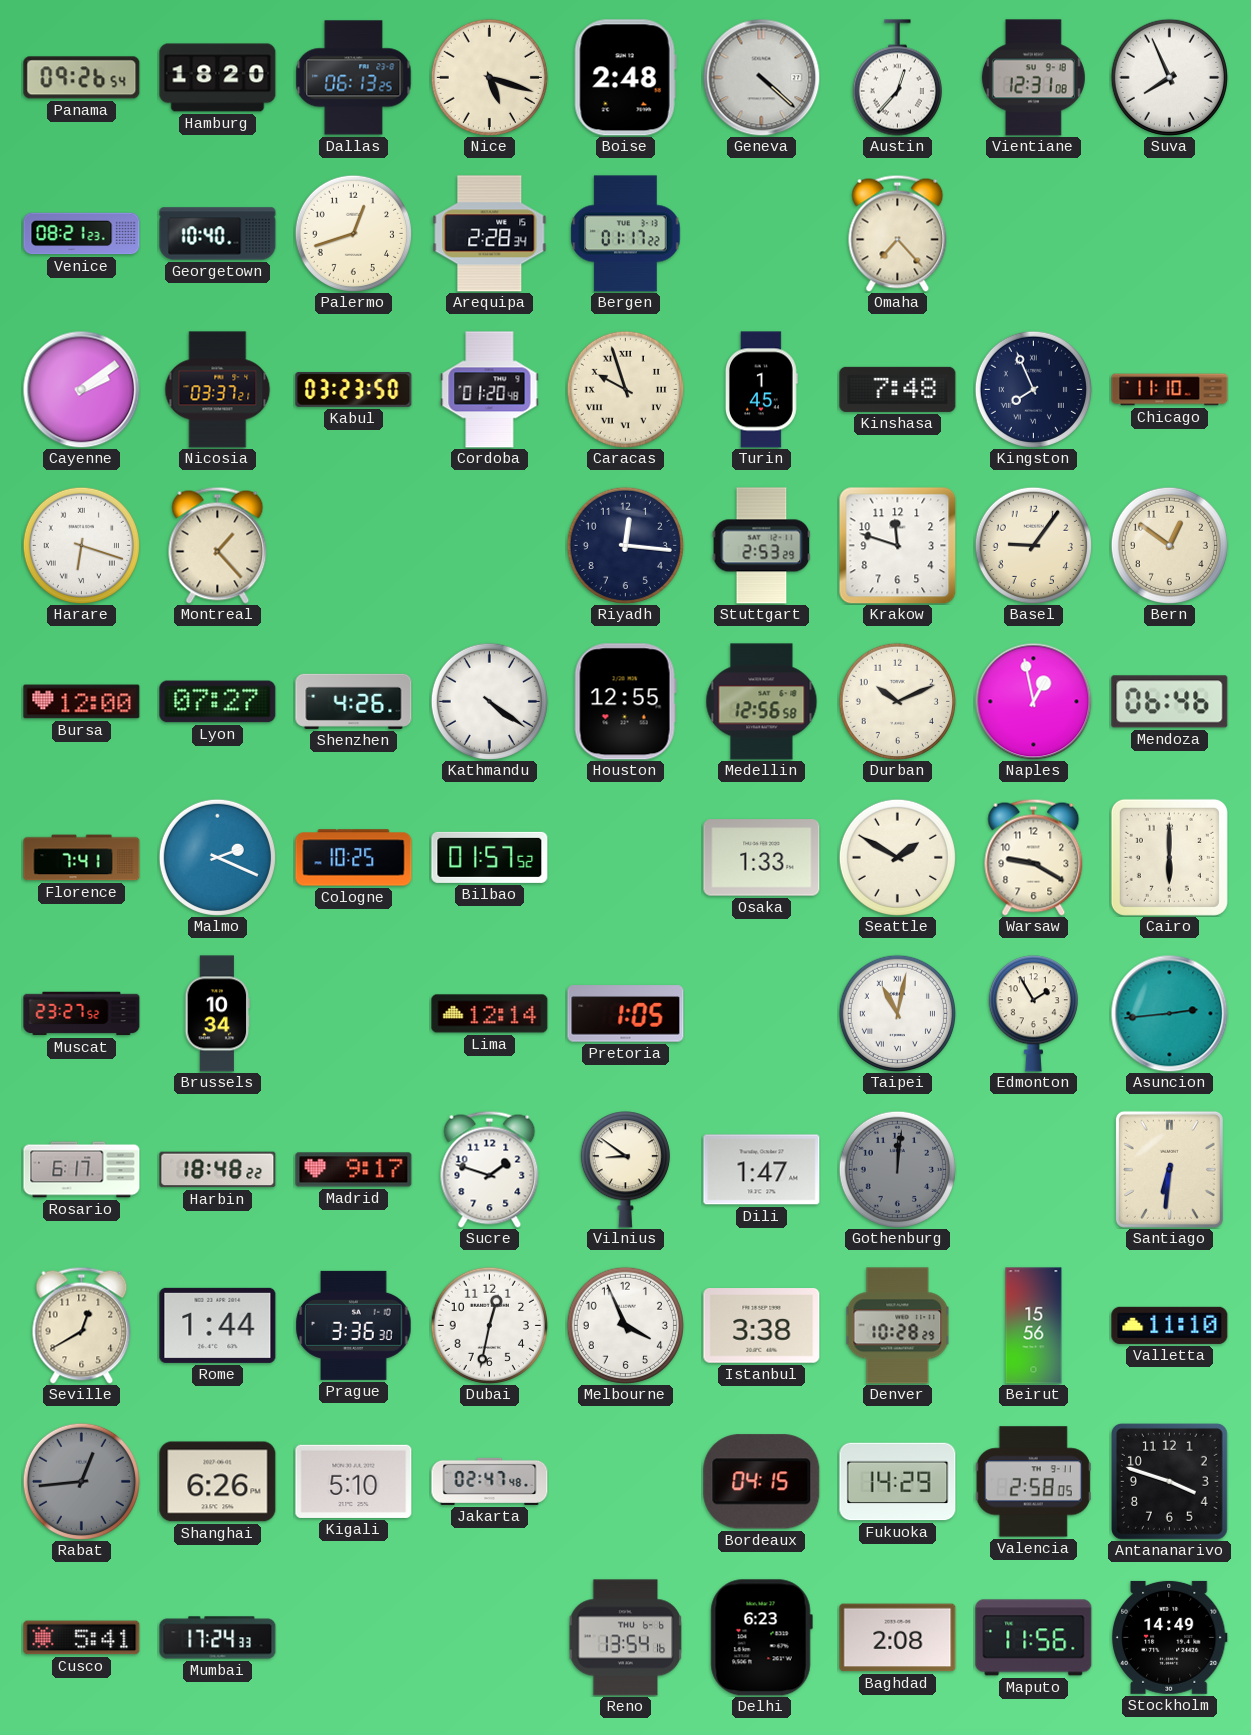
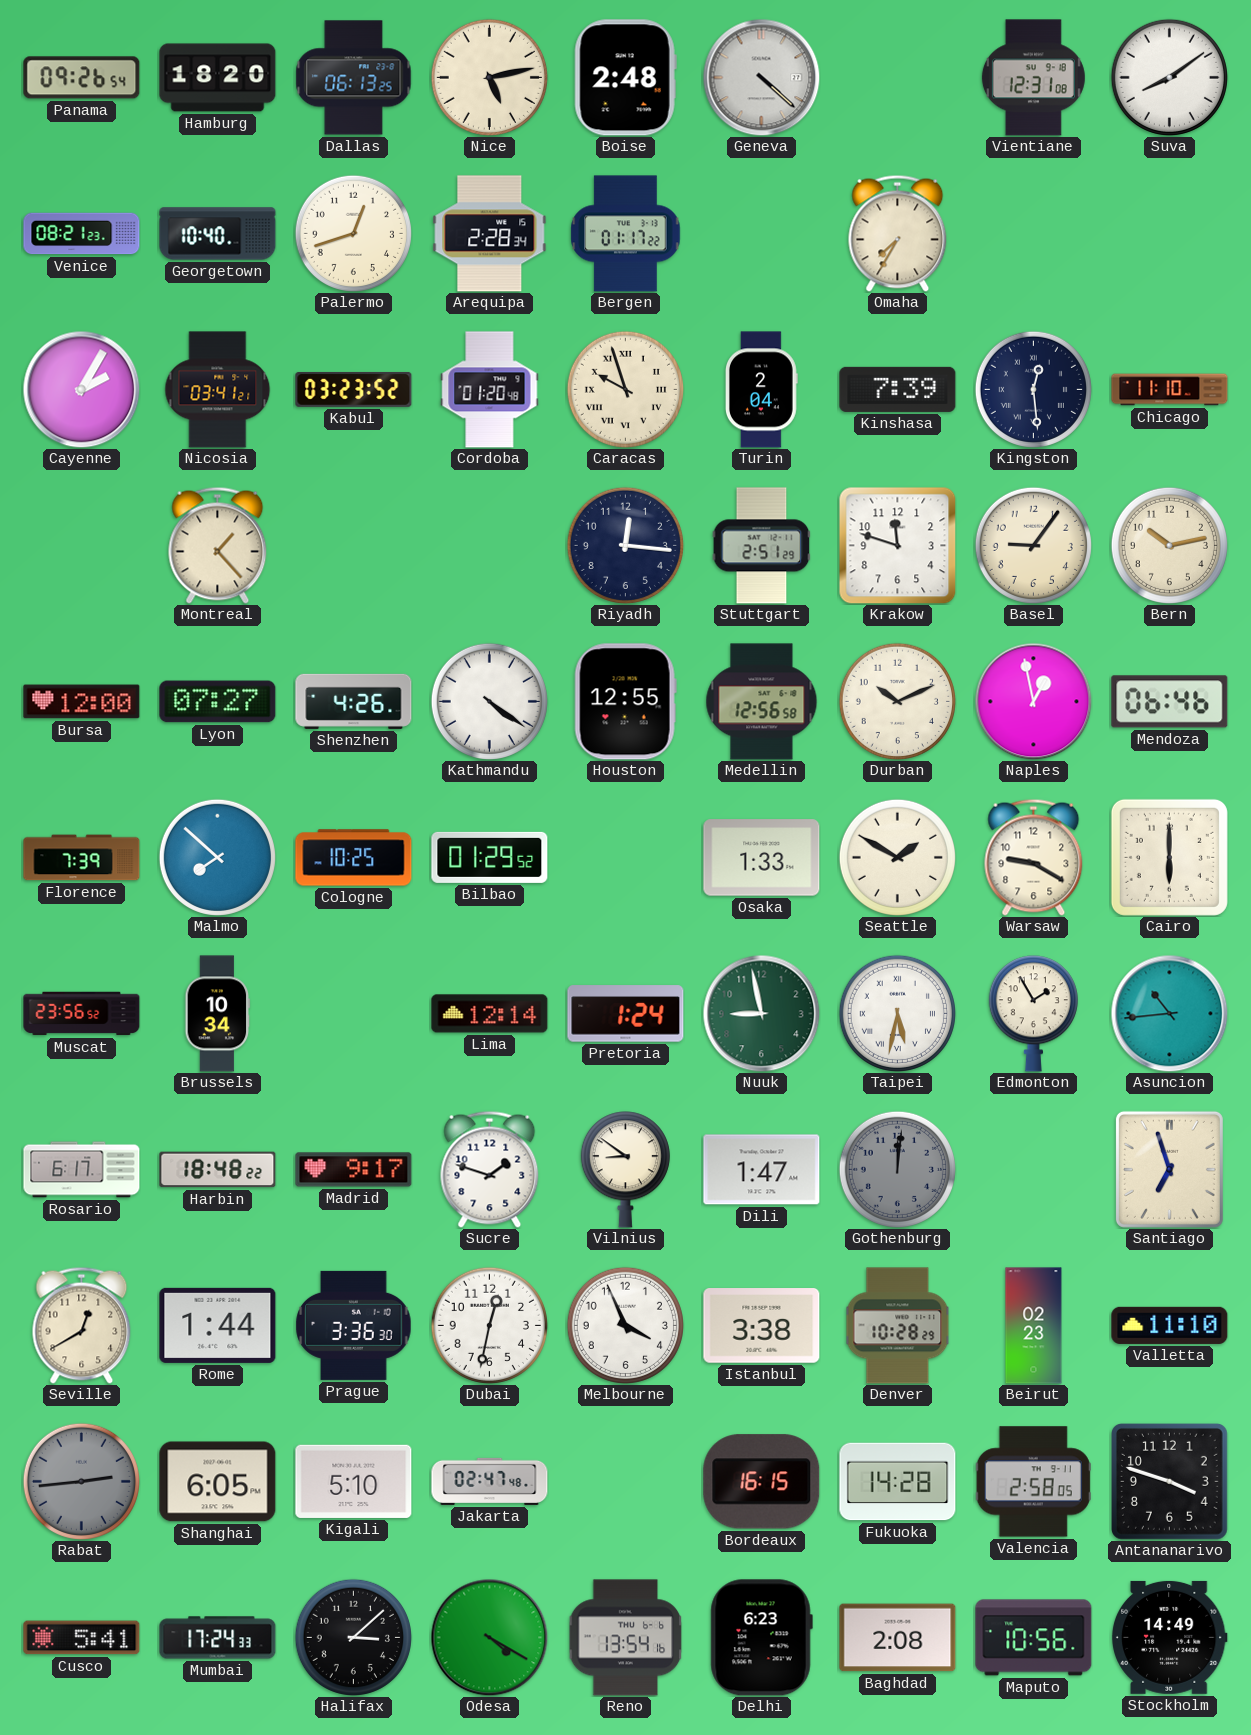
Nice: 5:18 -> 5:13
Austin: 12:37 -> none
Suva: 7:56 -> 8:09
Omaha: 7:23 -> 7:35
Cayenne: 2:09 -> 2:05
Nicosia: 03:37 -> 03:41
Kabul: 03:23:50 -> 03:23:52
Turin: 1:45 -> 2:04
Kinshasa: 7:48 -> 7:39
Kingston: 7:56 -> 12:29
Harare: 6:18 -> none
Stuttgart: 2:53 -> 2:51
Bern: 12:51 -> 10:13
Florence: 7:41 -> 7:39
Malmo: 2:19 -> 7:52
Bilbao: 01:57 -> 01:29
Muscat: 23:27 -> 23:56
Pretoria: 1:05 -> 1:24
Nuuk: none -> 8:58
Taipei: 11:02 -> 5:32
Asuncion: 2:44 -> 10:44
Santiago: 6:31 -> 6:57
Beirut: 15:56 -> 02:23
Rabat: 12:44 -> 2:44
Shanghai: 6:26 -> 6:05
Bordeaux: 04:15 -> 16:15
Fukuoka: 14:29 -> 14:28
Halifax: none -> 3:08
Odesa: none -> 4:20
Maputo: 11:56 -> 10:56
